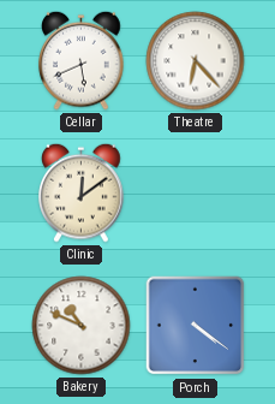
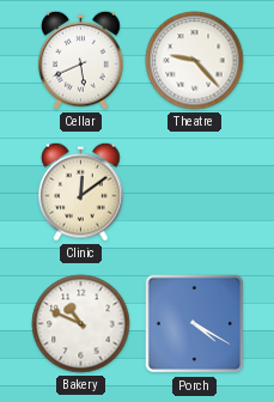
Theatre: 6:23 -> 9:23
Porch: 4:21 -> 4:20
